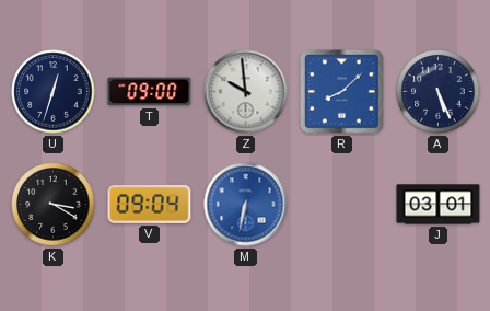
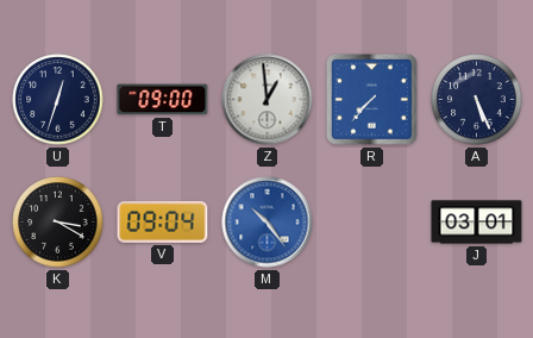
Z: 9:59 -> 12:59
R: 8:08 -> 7:37
M: 6:32 -> 10:24
